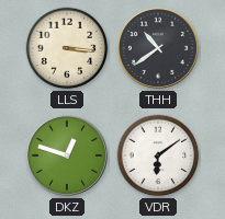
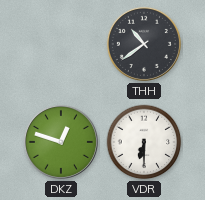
LLS: 3:16 -> none
VDR: 6:09 -> 6:30
